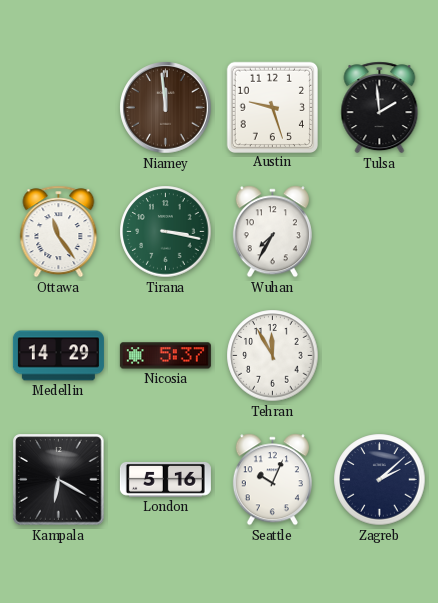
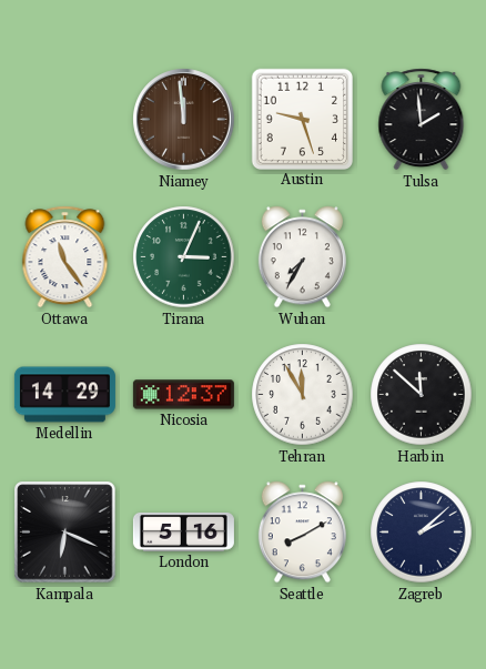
Tirana: 3:17 -> 3:04
Nicosia: 5:37 -> 12:37
Harbin: none -> 11:52
Kampala: 6:20 -> 6:19
Seattle: 10:04 -> 8:10
